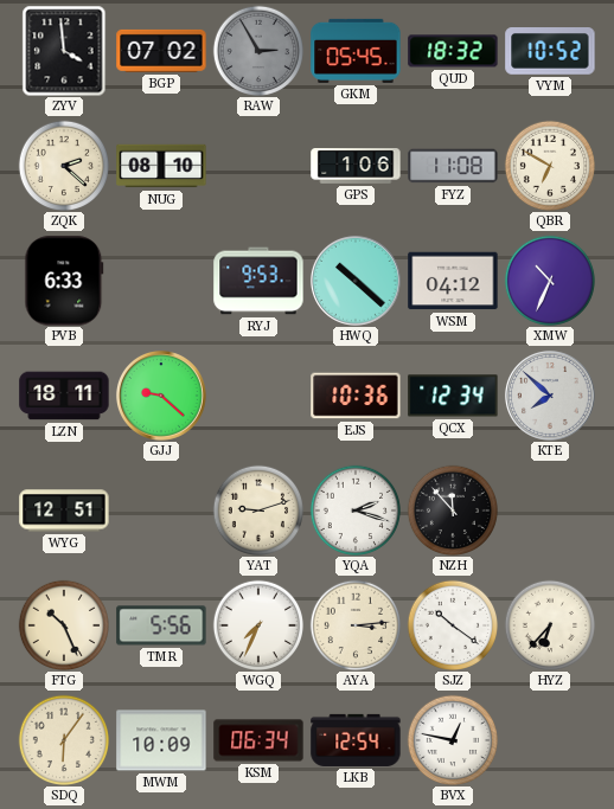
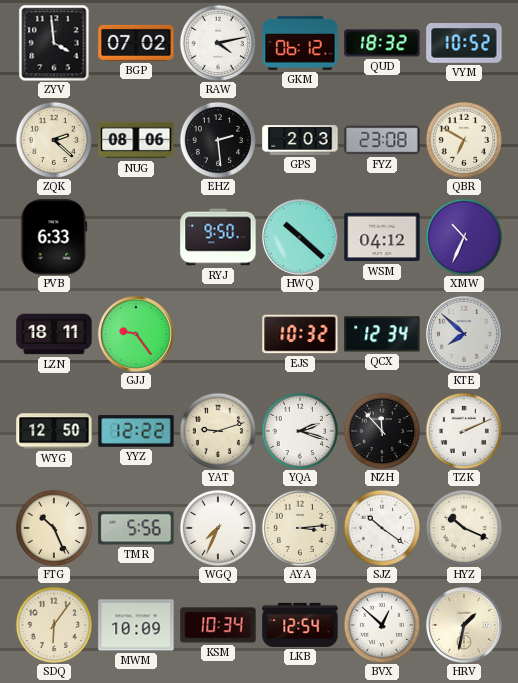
RAW: 2:55 -> 4:13
RAW dial: grey -> white
GKM: 05:45 -> 06:12
NUG: 08:10 -> 08:06
EHZ: none -> 2:29
GPS: 1:06 -> 2:03
FYZ: 11:08 -> 23:08
RYJ: 9:53 -> 9:50
GJJ: 9:22 -> 9:24
EJS: 10:36 -> 10:32
WYG: 12:51 -> 12:50
YYZ: none -> 12:22
TZK: none -> 2:11
HYZ: 6:37 -> 10:19
KSM: 06:34 -> 10:34
BVX: 12:47 -> 12:52
HRV: none -> 1:32
